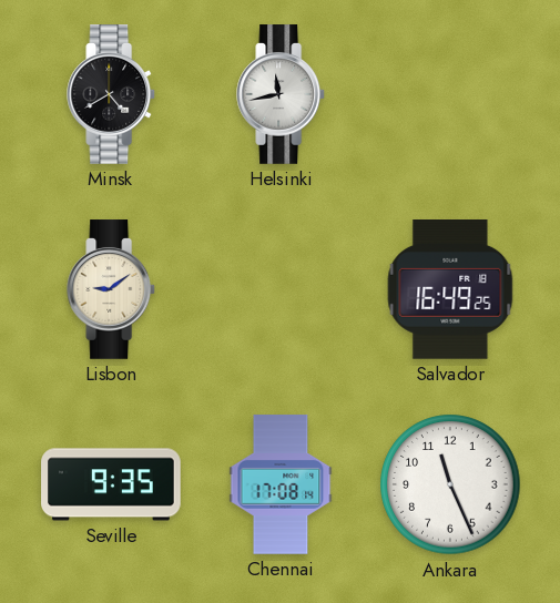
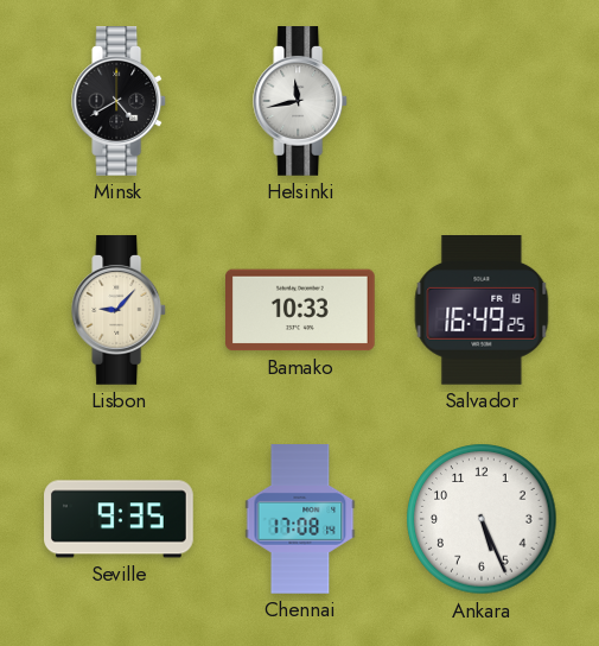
Lisbon: 9:09 -> 9:07
Bamako: none -> 10:33
Ankara: 11:26 -> 5:26
